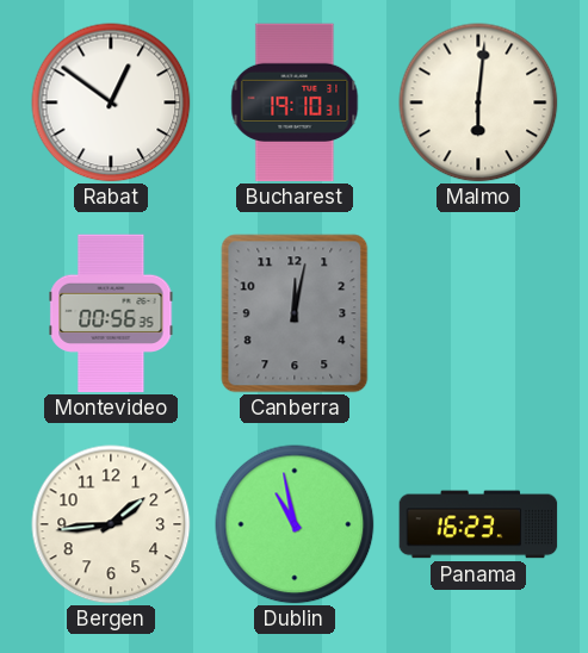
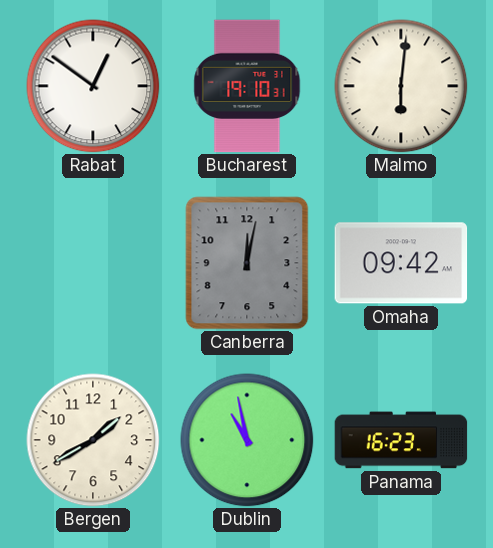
Montevideo: 00:56 -> none
Omaha: none -> 09:42
Bergen: 1:44 -> 1:40
